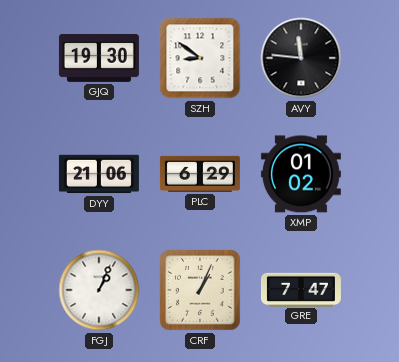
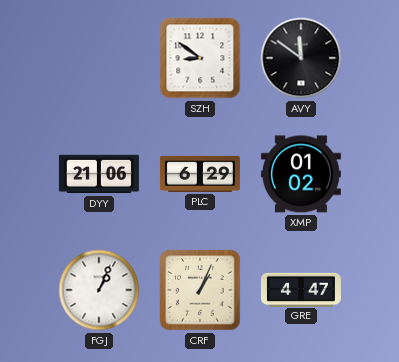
GJQ: 19:30 -> none
AVY: 11:46 -> 11:51
GRE: 7:47 -> 4:47
